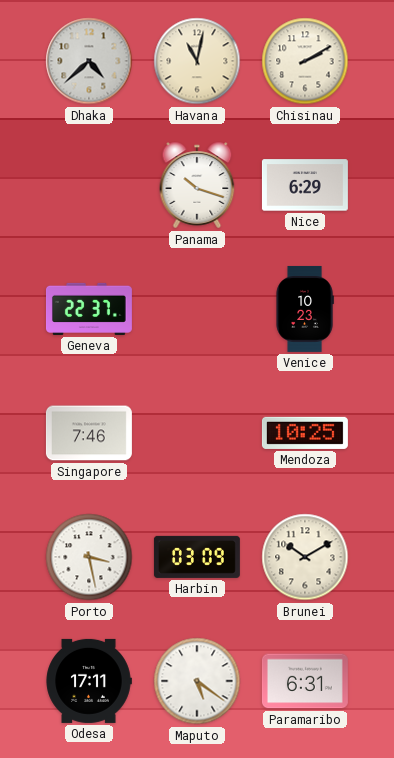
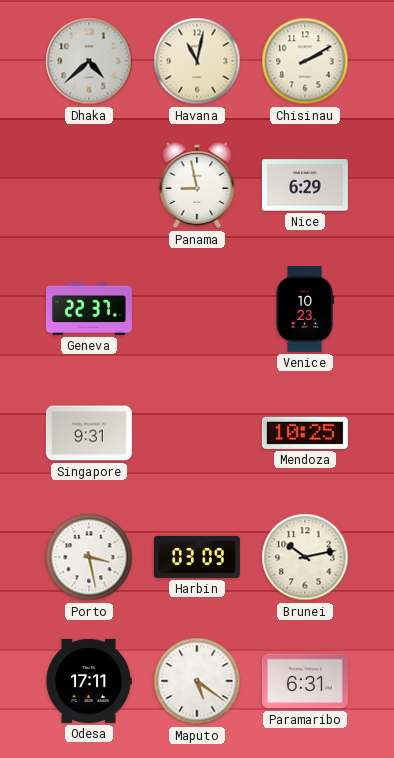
Panama: 10:18 -> 8:58
Singapore: 7:46 -> 9:31
Brunei: 10:10 -> 10:13
